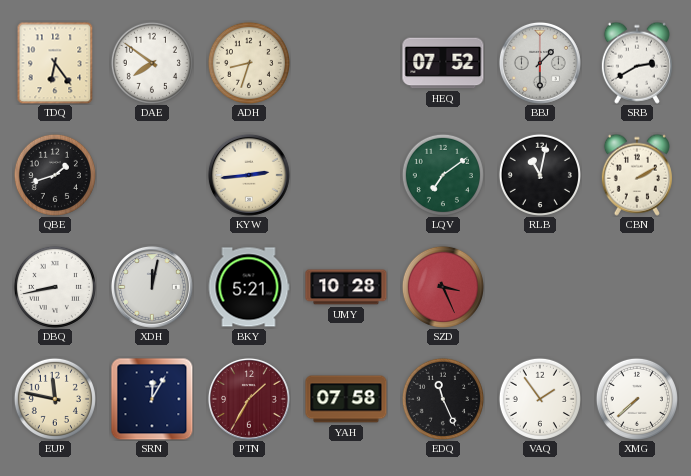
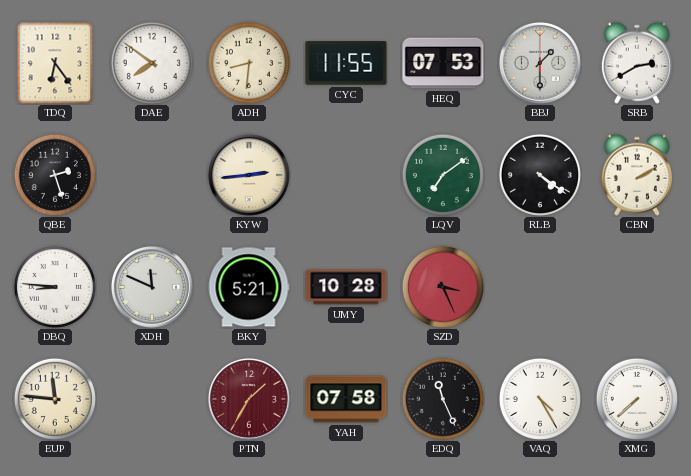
ADH: 8:33 -> 8:31
CYC: none -> 11:55
HEQ: 07:52 -> 07:53
QBE: 1:42 -> 2:27
RLB: 11:02 -> 4:21
DBQ: 8:43 -> 8:46
XDH: 12:02 -> 11:49
EUP: 11:47 -> 11:46
SRN: 12:05 -> none
VAQ: 1:54 -> 4:25
